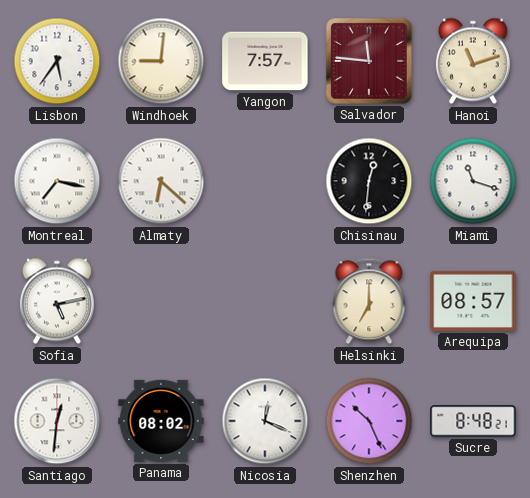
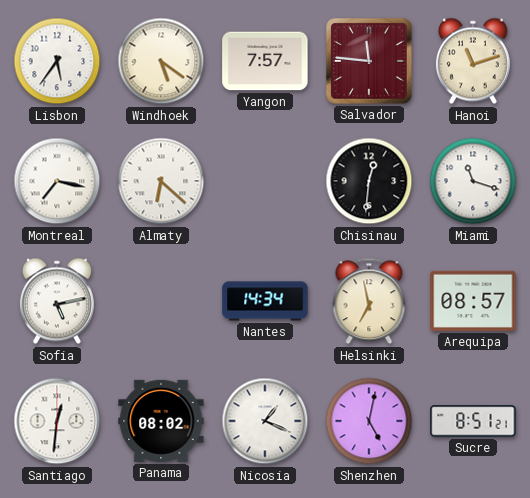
Windhoek: 9:01 -> 5:21
Nantes: none -> 14:34
Helsinki: 7:00 -> 6:58
Nicosia: 12:19 -> 1:19
Shenzhen: 10:26 -> 5:02
Sucre: 8:48 -> 8:51
